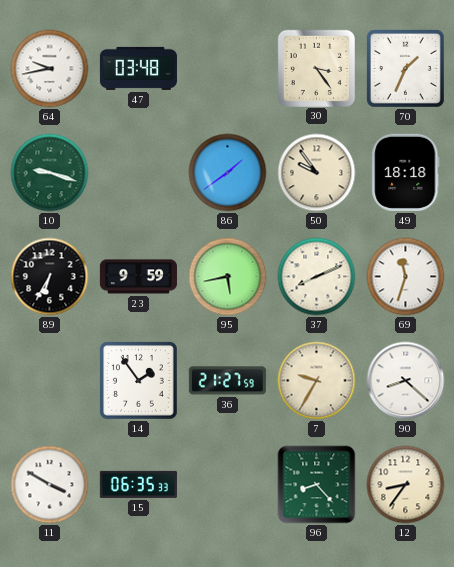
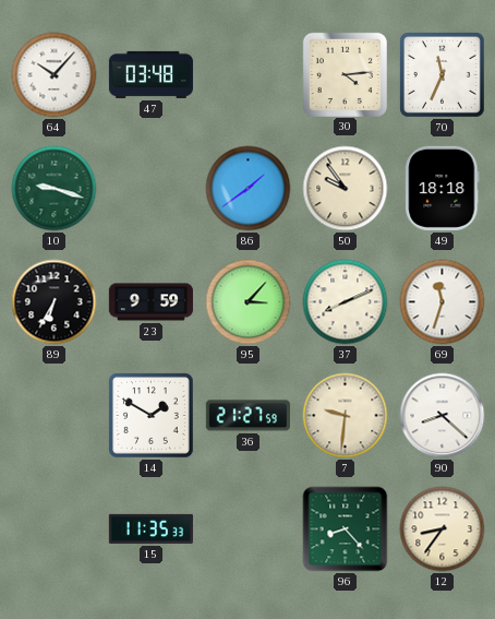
64: 9:43 -> 10:07
30: 3:24 -> 4:14
70: 1:34 -> 11:34
95: 5:43 -> 3:07
14: 1:54 -> 1:50
7: 9:35 -> 9:31
11: 3:50 -> none
15: 06:35 -> 11:35
